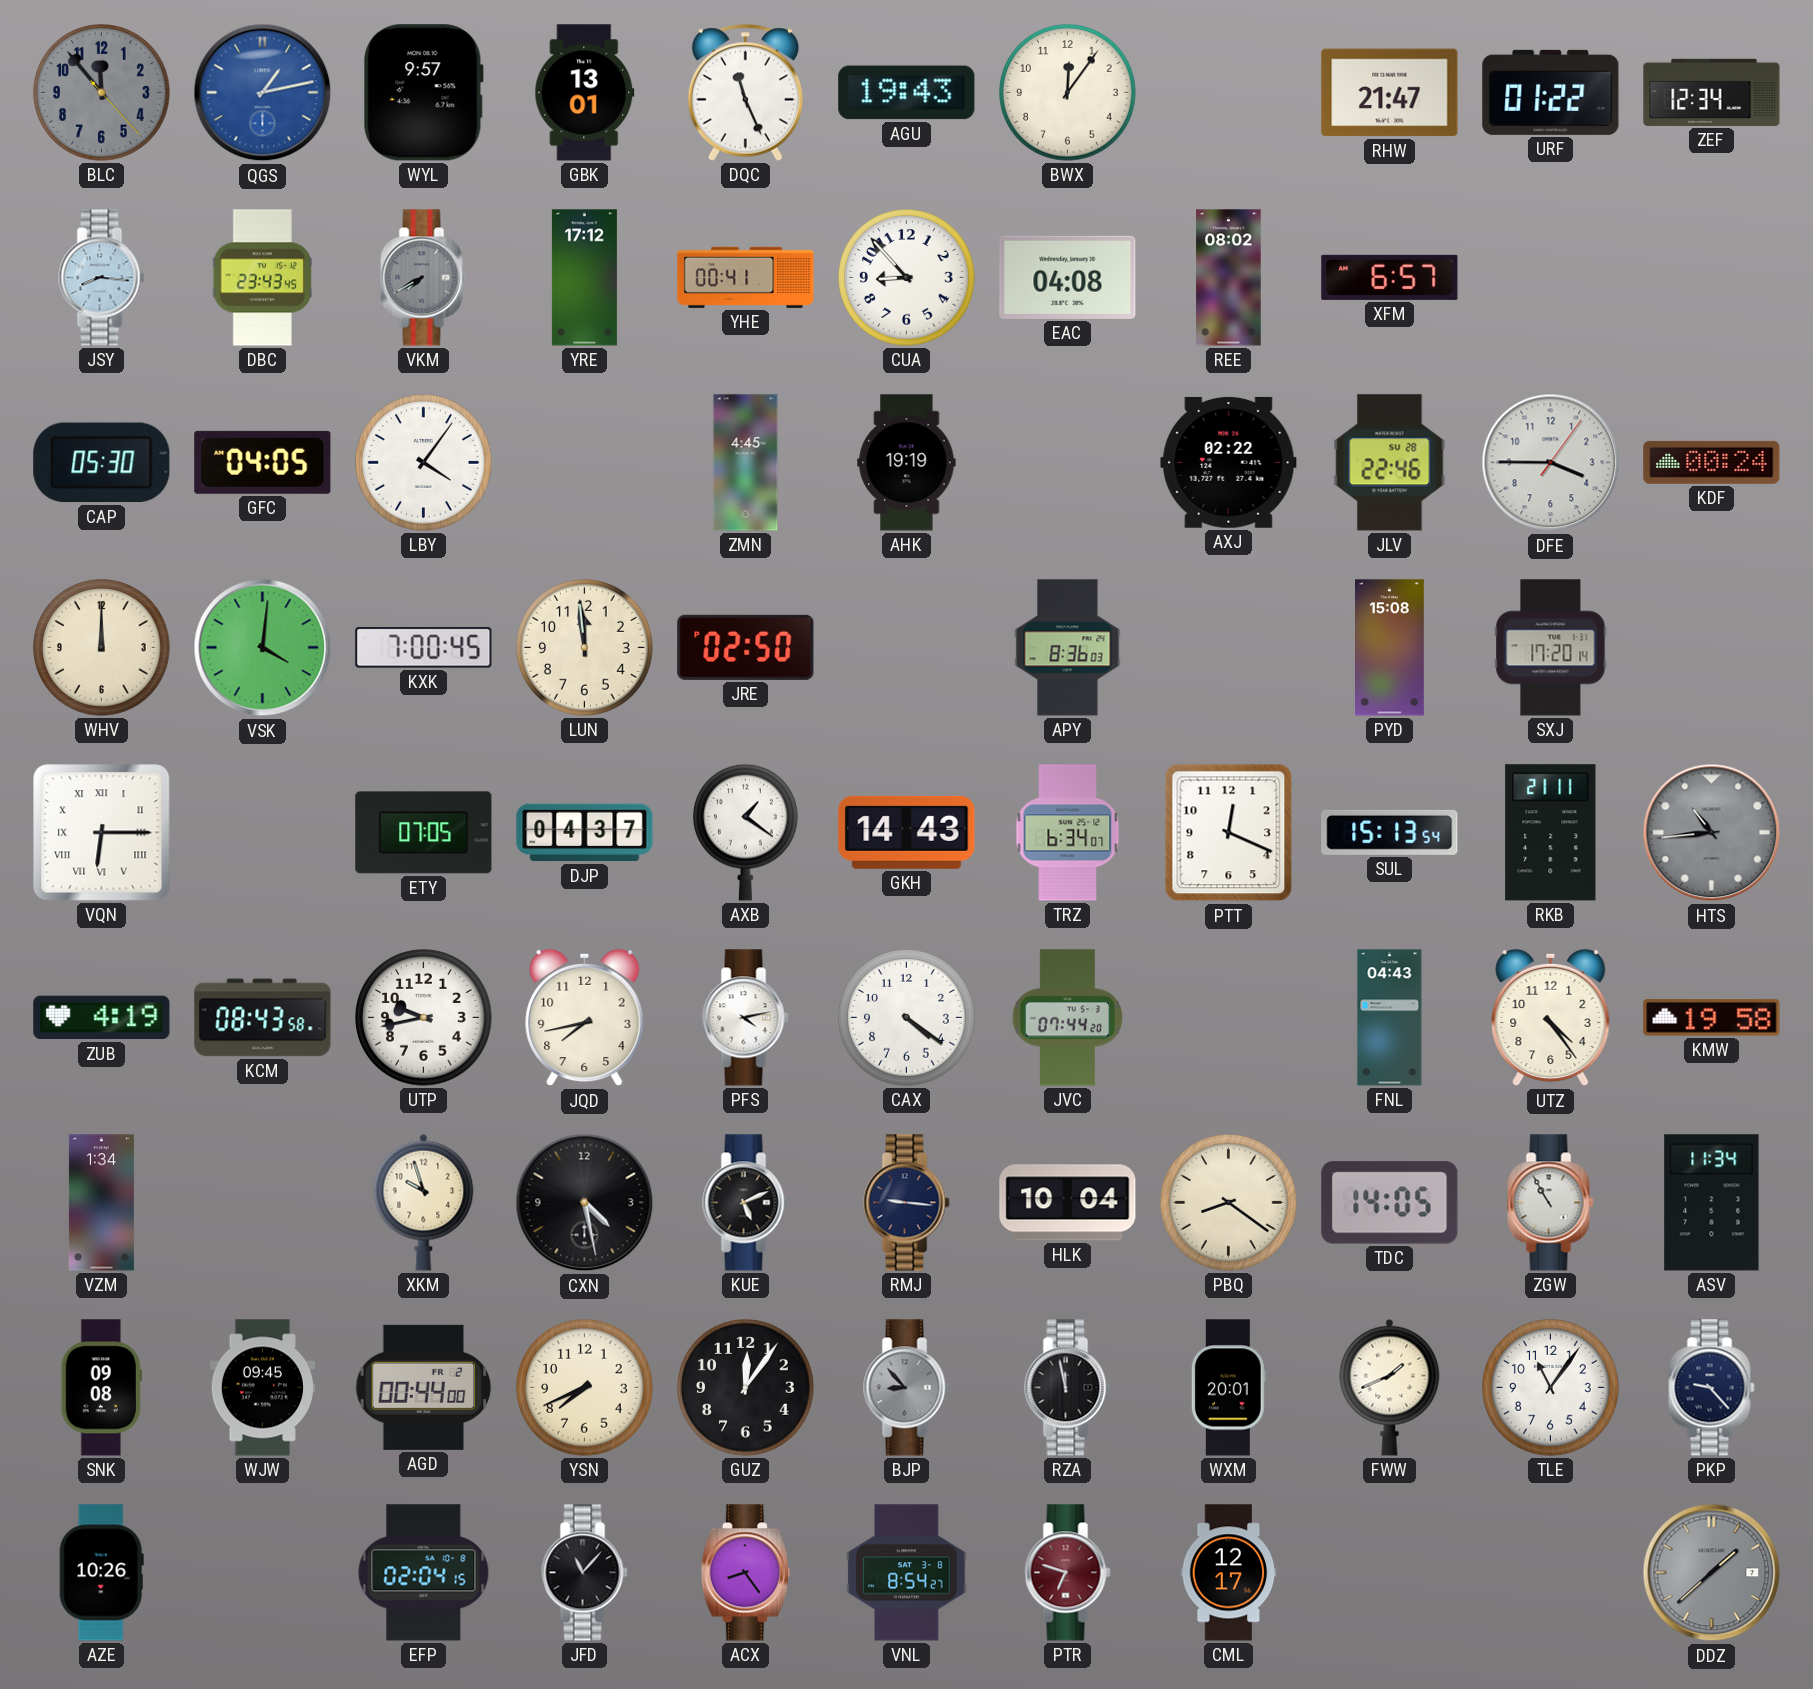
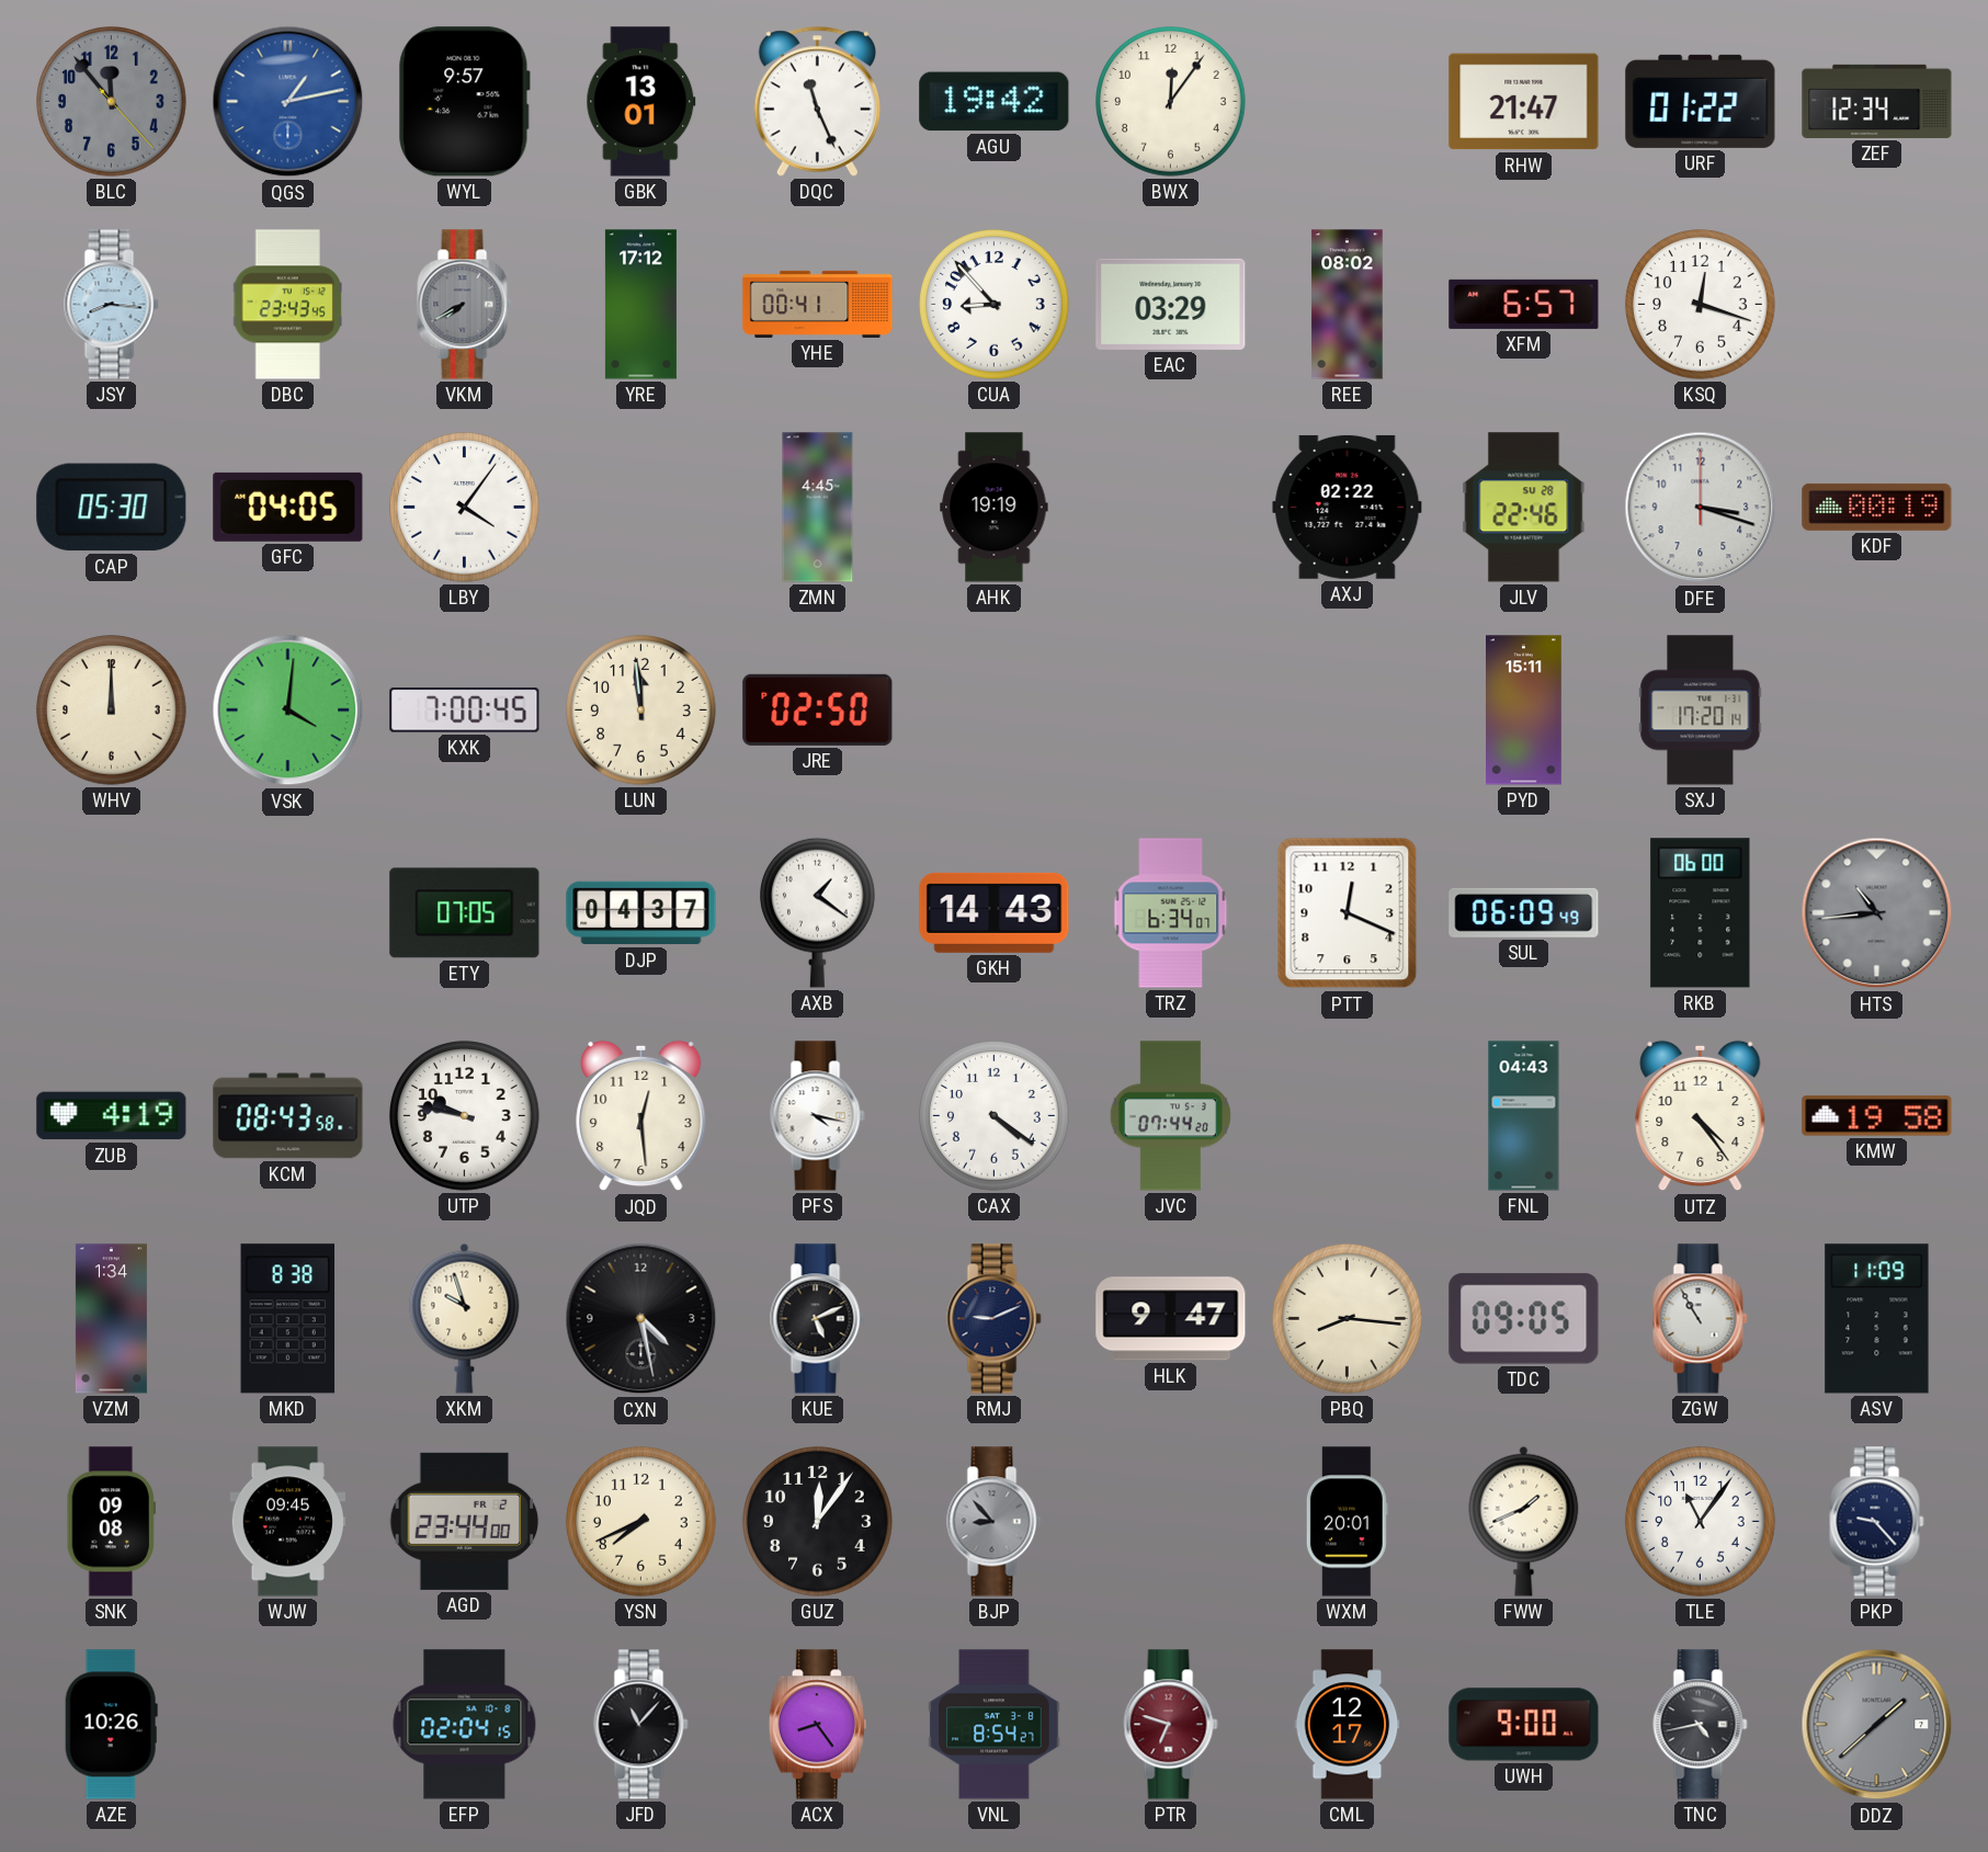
AGU: 19:43 -> 19:42
EAC: 04:08 -> 03:29
KSQ: none -> 12:18
DFE: 3:45 -> 3:18
KDF: 00:24 -> 00:19
APY: 8:36 -> none
PYD: 15:08 -> 15:11
VQN: 6:15 -> none
SUL: 15:13 -> 06:09
RKB: 21:11 -> 06:00
UTP: 9:43 -> 9:47
JQD: 7:43 -> 12:29
PFS: 4:13 -> 4:17
MKD: none -> 8:38
RMJ: 9:16 -> 9:11
HLK: 10:04 -> 9:47
PBQ: 8:21 -> 8:16
TDC: 14:05 -> 09:05
ASV: 11:34 -> 11:09
AGD: 00:44 -> 23:44
RZA: 11:58 -> none
UWH: none -> 9:00
TNC: none -> 4:43
